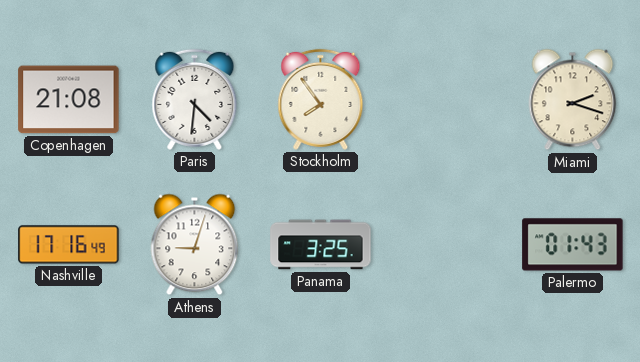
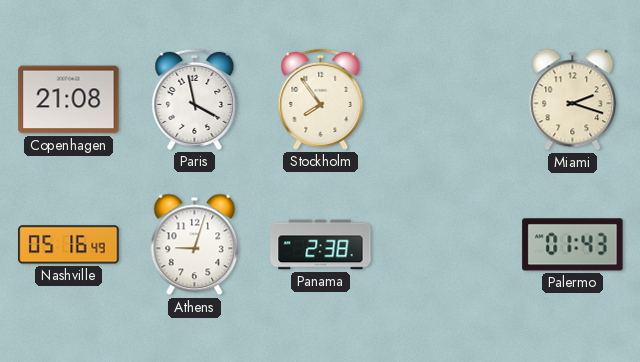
Paris: 4:31 -> 3:58
Nashville: 17:16 -> 05:16
Panama: 3:25 -> 2:38
